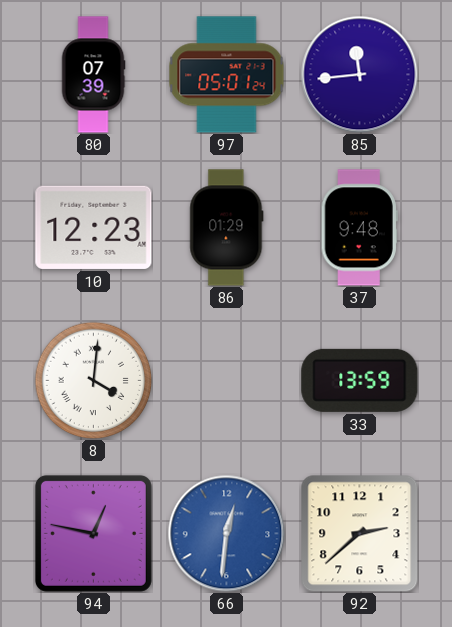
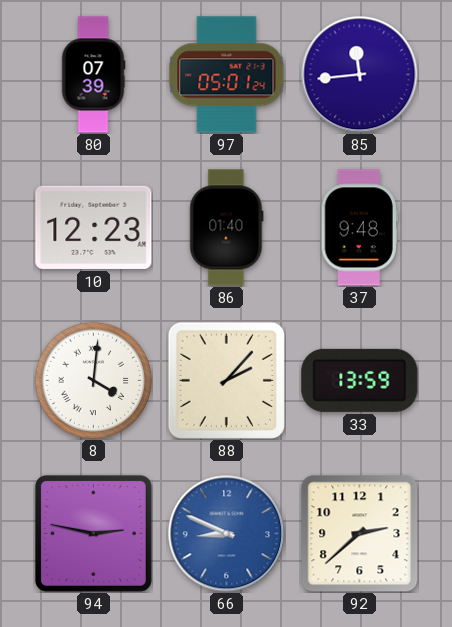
86: 01:29 -> 01:40
88: none -> 2:07
94: 12:47 -> 2:47
66: 12:31 -> 8:49
